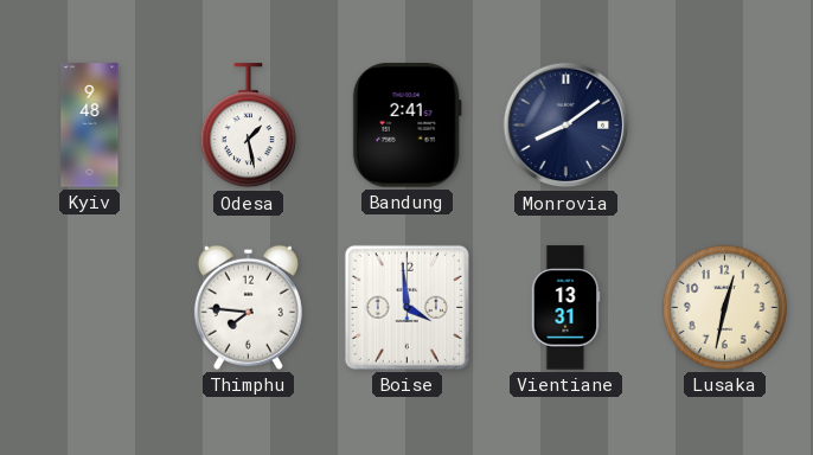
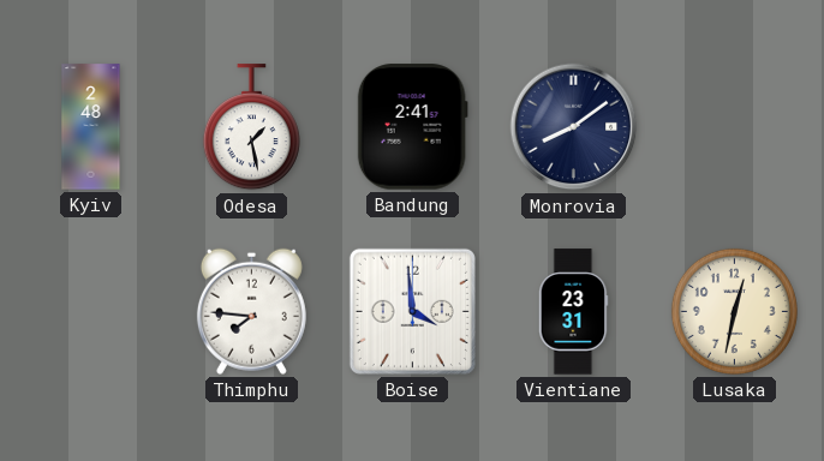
Kyiv: 9:48 -> 2:48
Vientiane: 13:31 -> 23:31
